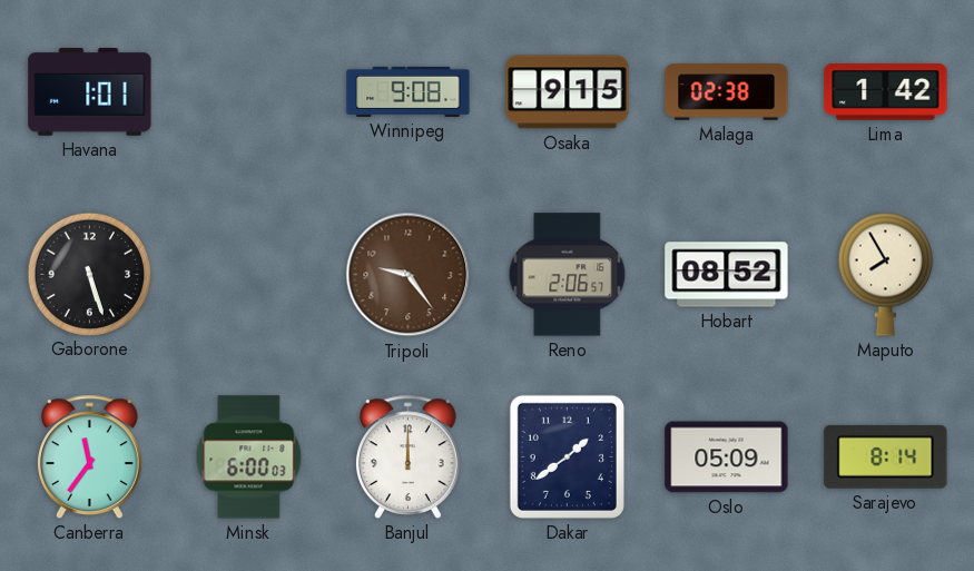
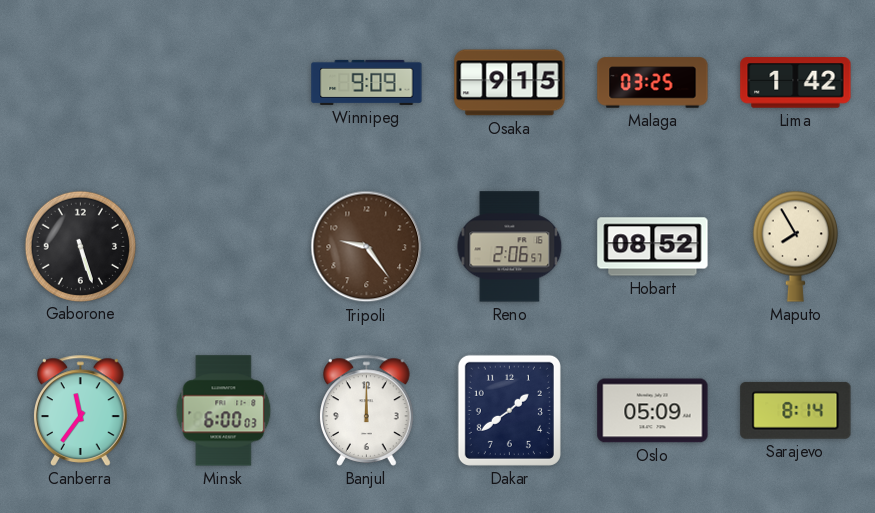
Havana: 1:01 -> none
Winnipeg: 9:08 -> 9:09
Malaga: 02:38 -> 03:25
